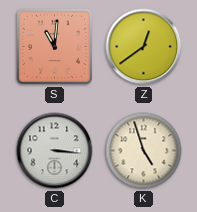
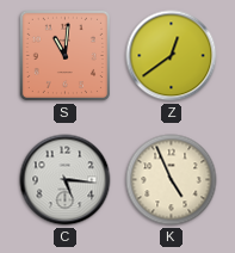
C: 3:16 -> 5:16
K: 4:57 -> 4:56
